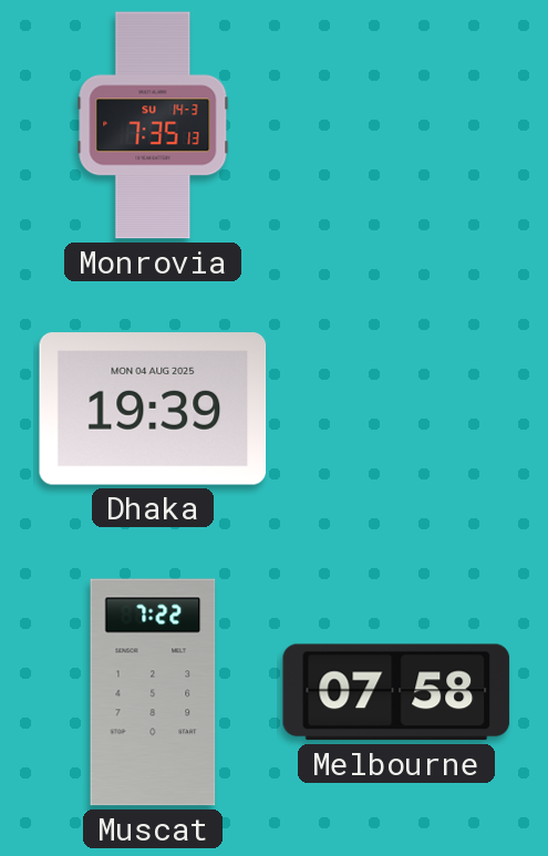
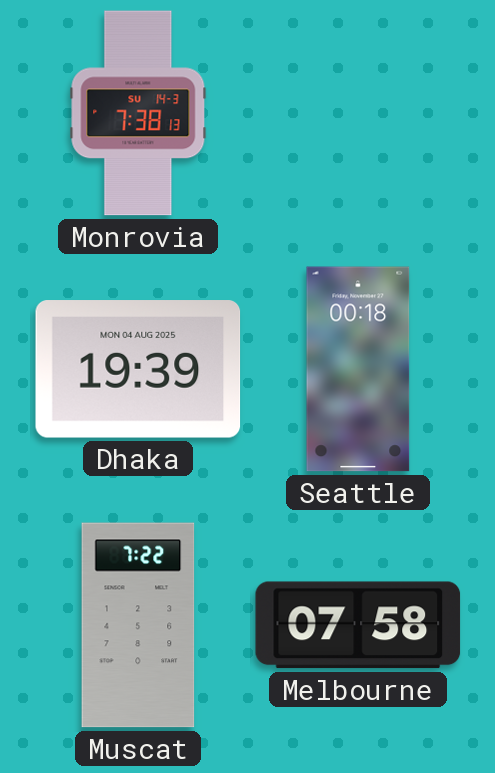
Monrovia: 7:35 -> 7:38
Seattle: none -> 00:18
